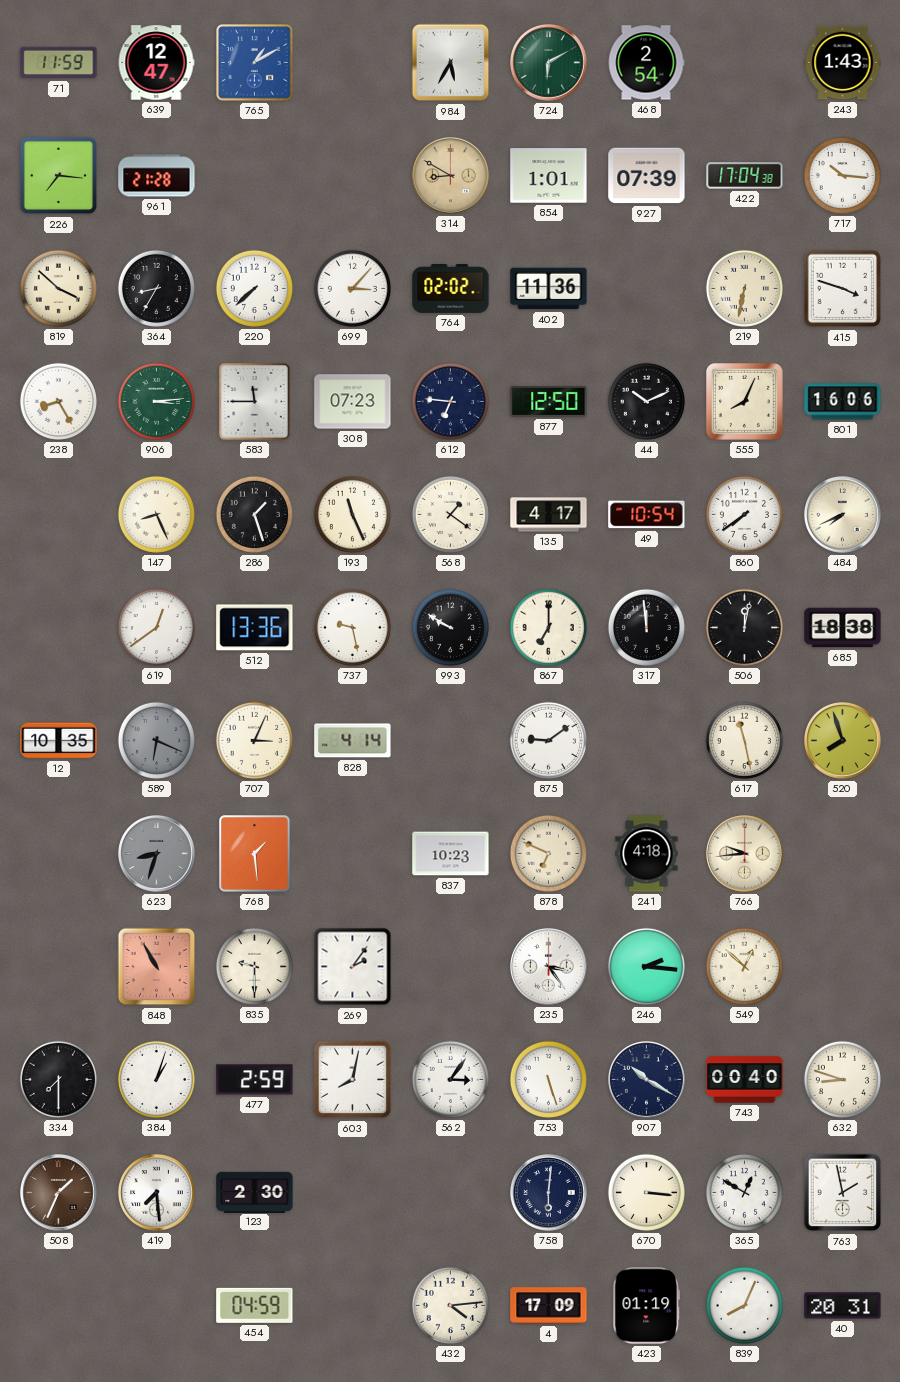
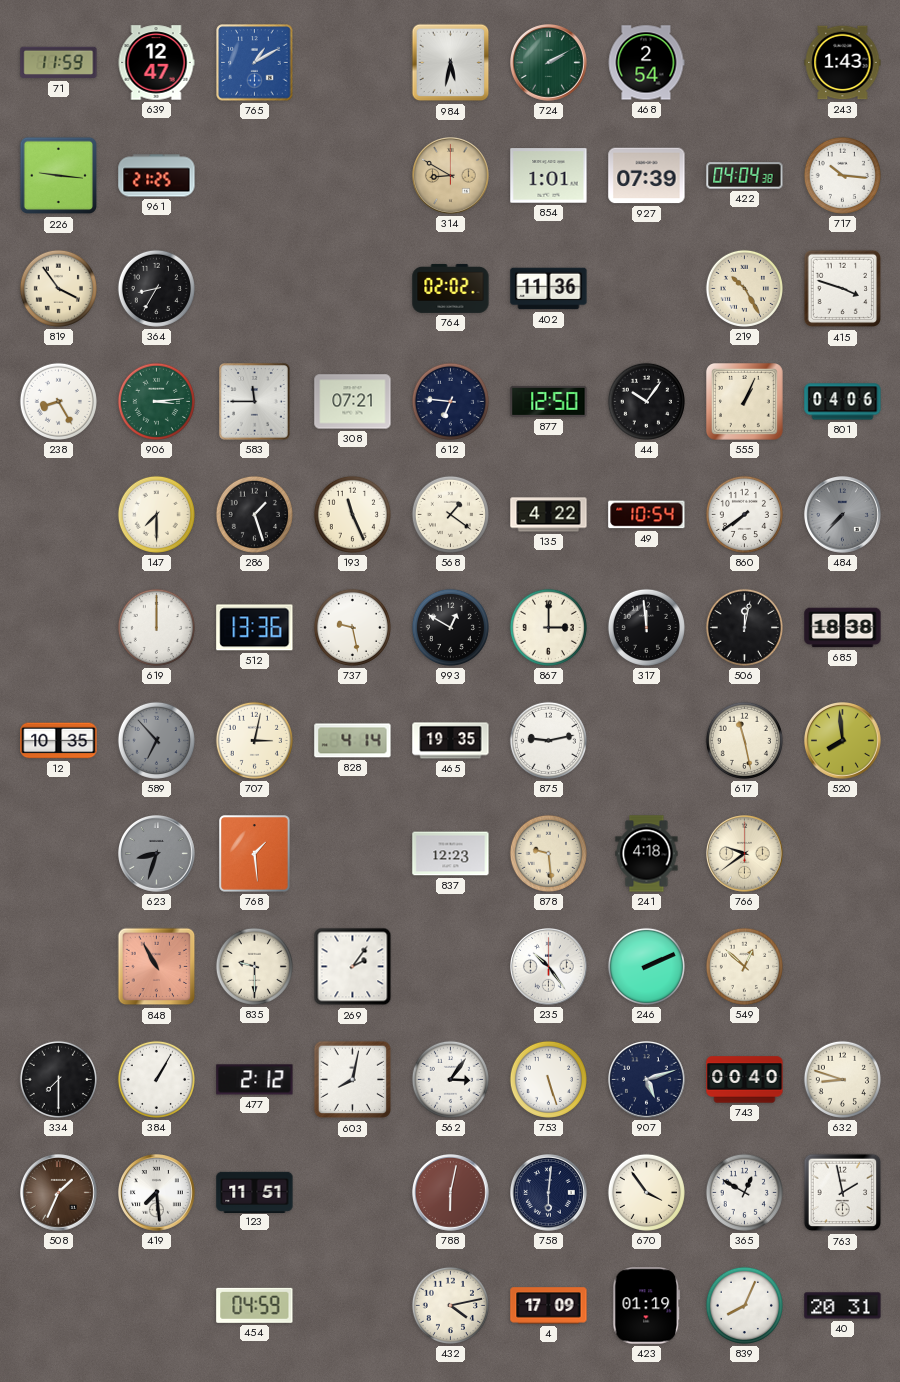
984: 5:35 -> 5:32
724: 6:10 -> 2:10
226: 7:16 -> 9:16
961: 21:28 -> 21:25
422: 17:04 -> 04:04
819: 3:52 -> 3:54
220: 7:38 -> none
699: 3:07 -> none
219: 6:32 -> 10:25
308: 07:23 -> 07:21
44: 10:11 -> 10:06
555: 8:04 -> 1:04
801: 16:06 -> 04:06
147: 8:26 -> 7:30
135: 4:17 -> 4:22
484: 7:41 -> 7:37
484 dial: cream -> grey
619: 12:39 -> 12:00
993: 9:50 -> 12:50
867: 7:00 -> 3:00
589: 6:19 -> 6:53
707: 3:04 -> 3:02
465: none -> 19:35
875: 9:09 -> 9:13
520: 7:57 -> 7:59
837: 10:23 -> 12:23
878: 6:49 -> 9:29
766: 9:44 -> 9:39
235: 3:24 -> 10:24
246: 2:16 -> 2:11
384: 1:03 -> 1:05
477: 2:59 -> 2:12
907: 10:20 -> 5:12
123: 2:30 -> 11:51
788: none -> 6:02
670: 3:16 -> 3:54
432: 4:14 -> 4:13
